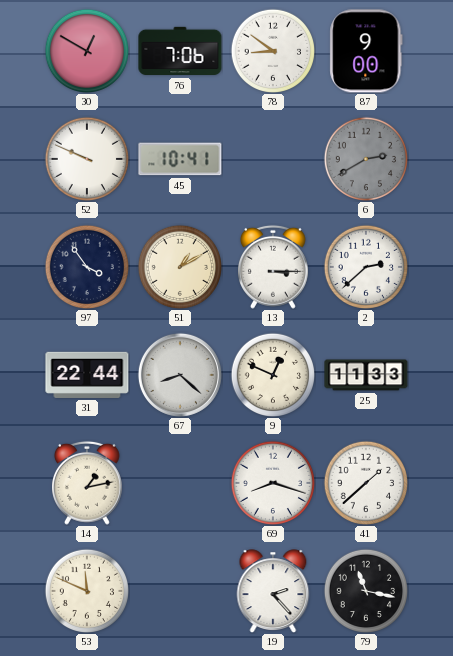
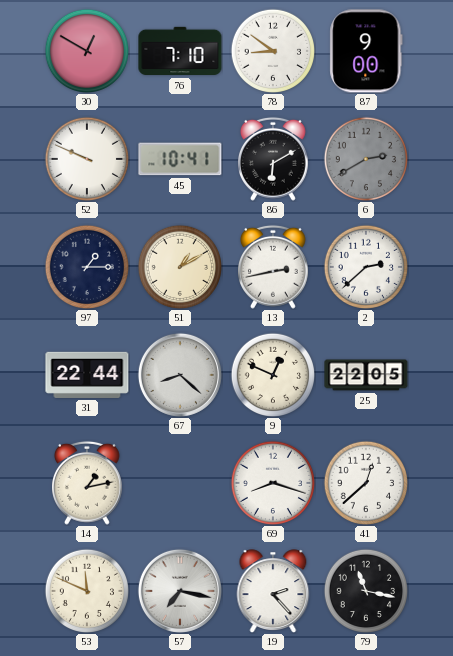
76: 7:06 -> 7:10
86: none -> 6:10
97: 3:54 -> 1:15
13: 3:15 -> 2:43
25: 11:33 -> 22:05
41: 1:38 -> 12:38
57: none -> 7:17
